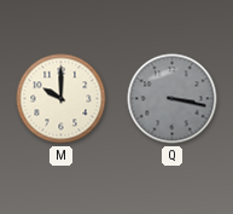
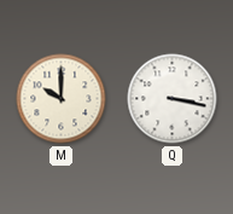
Q dial: grey -> white
